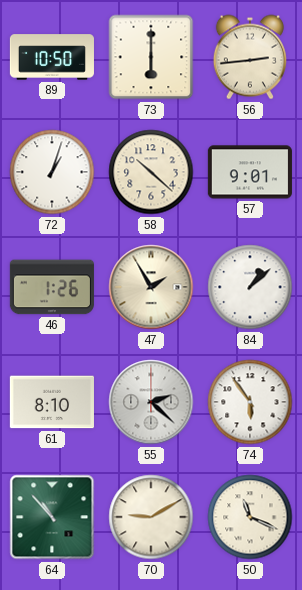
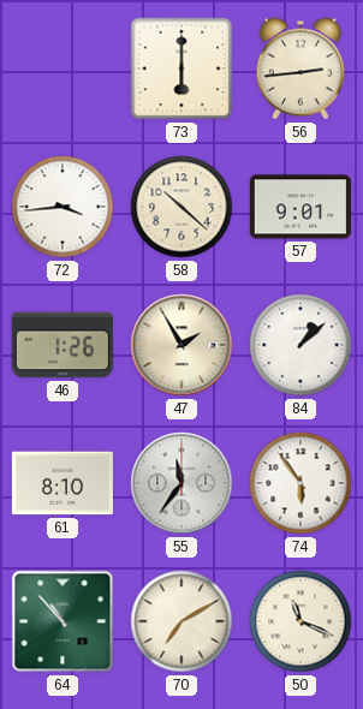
89: 10:50 -> none
72: 1:03 -> 3:44
55: 2:22 -> 11:36
70: 9:10 -> 7:10
